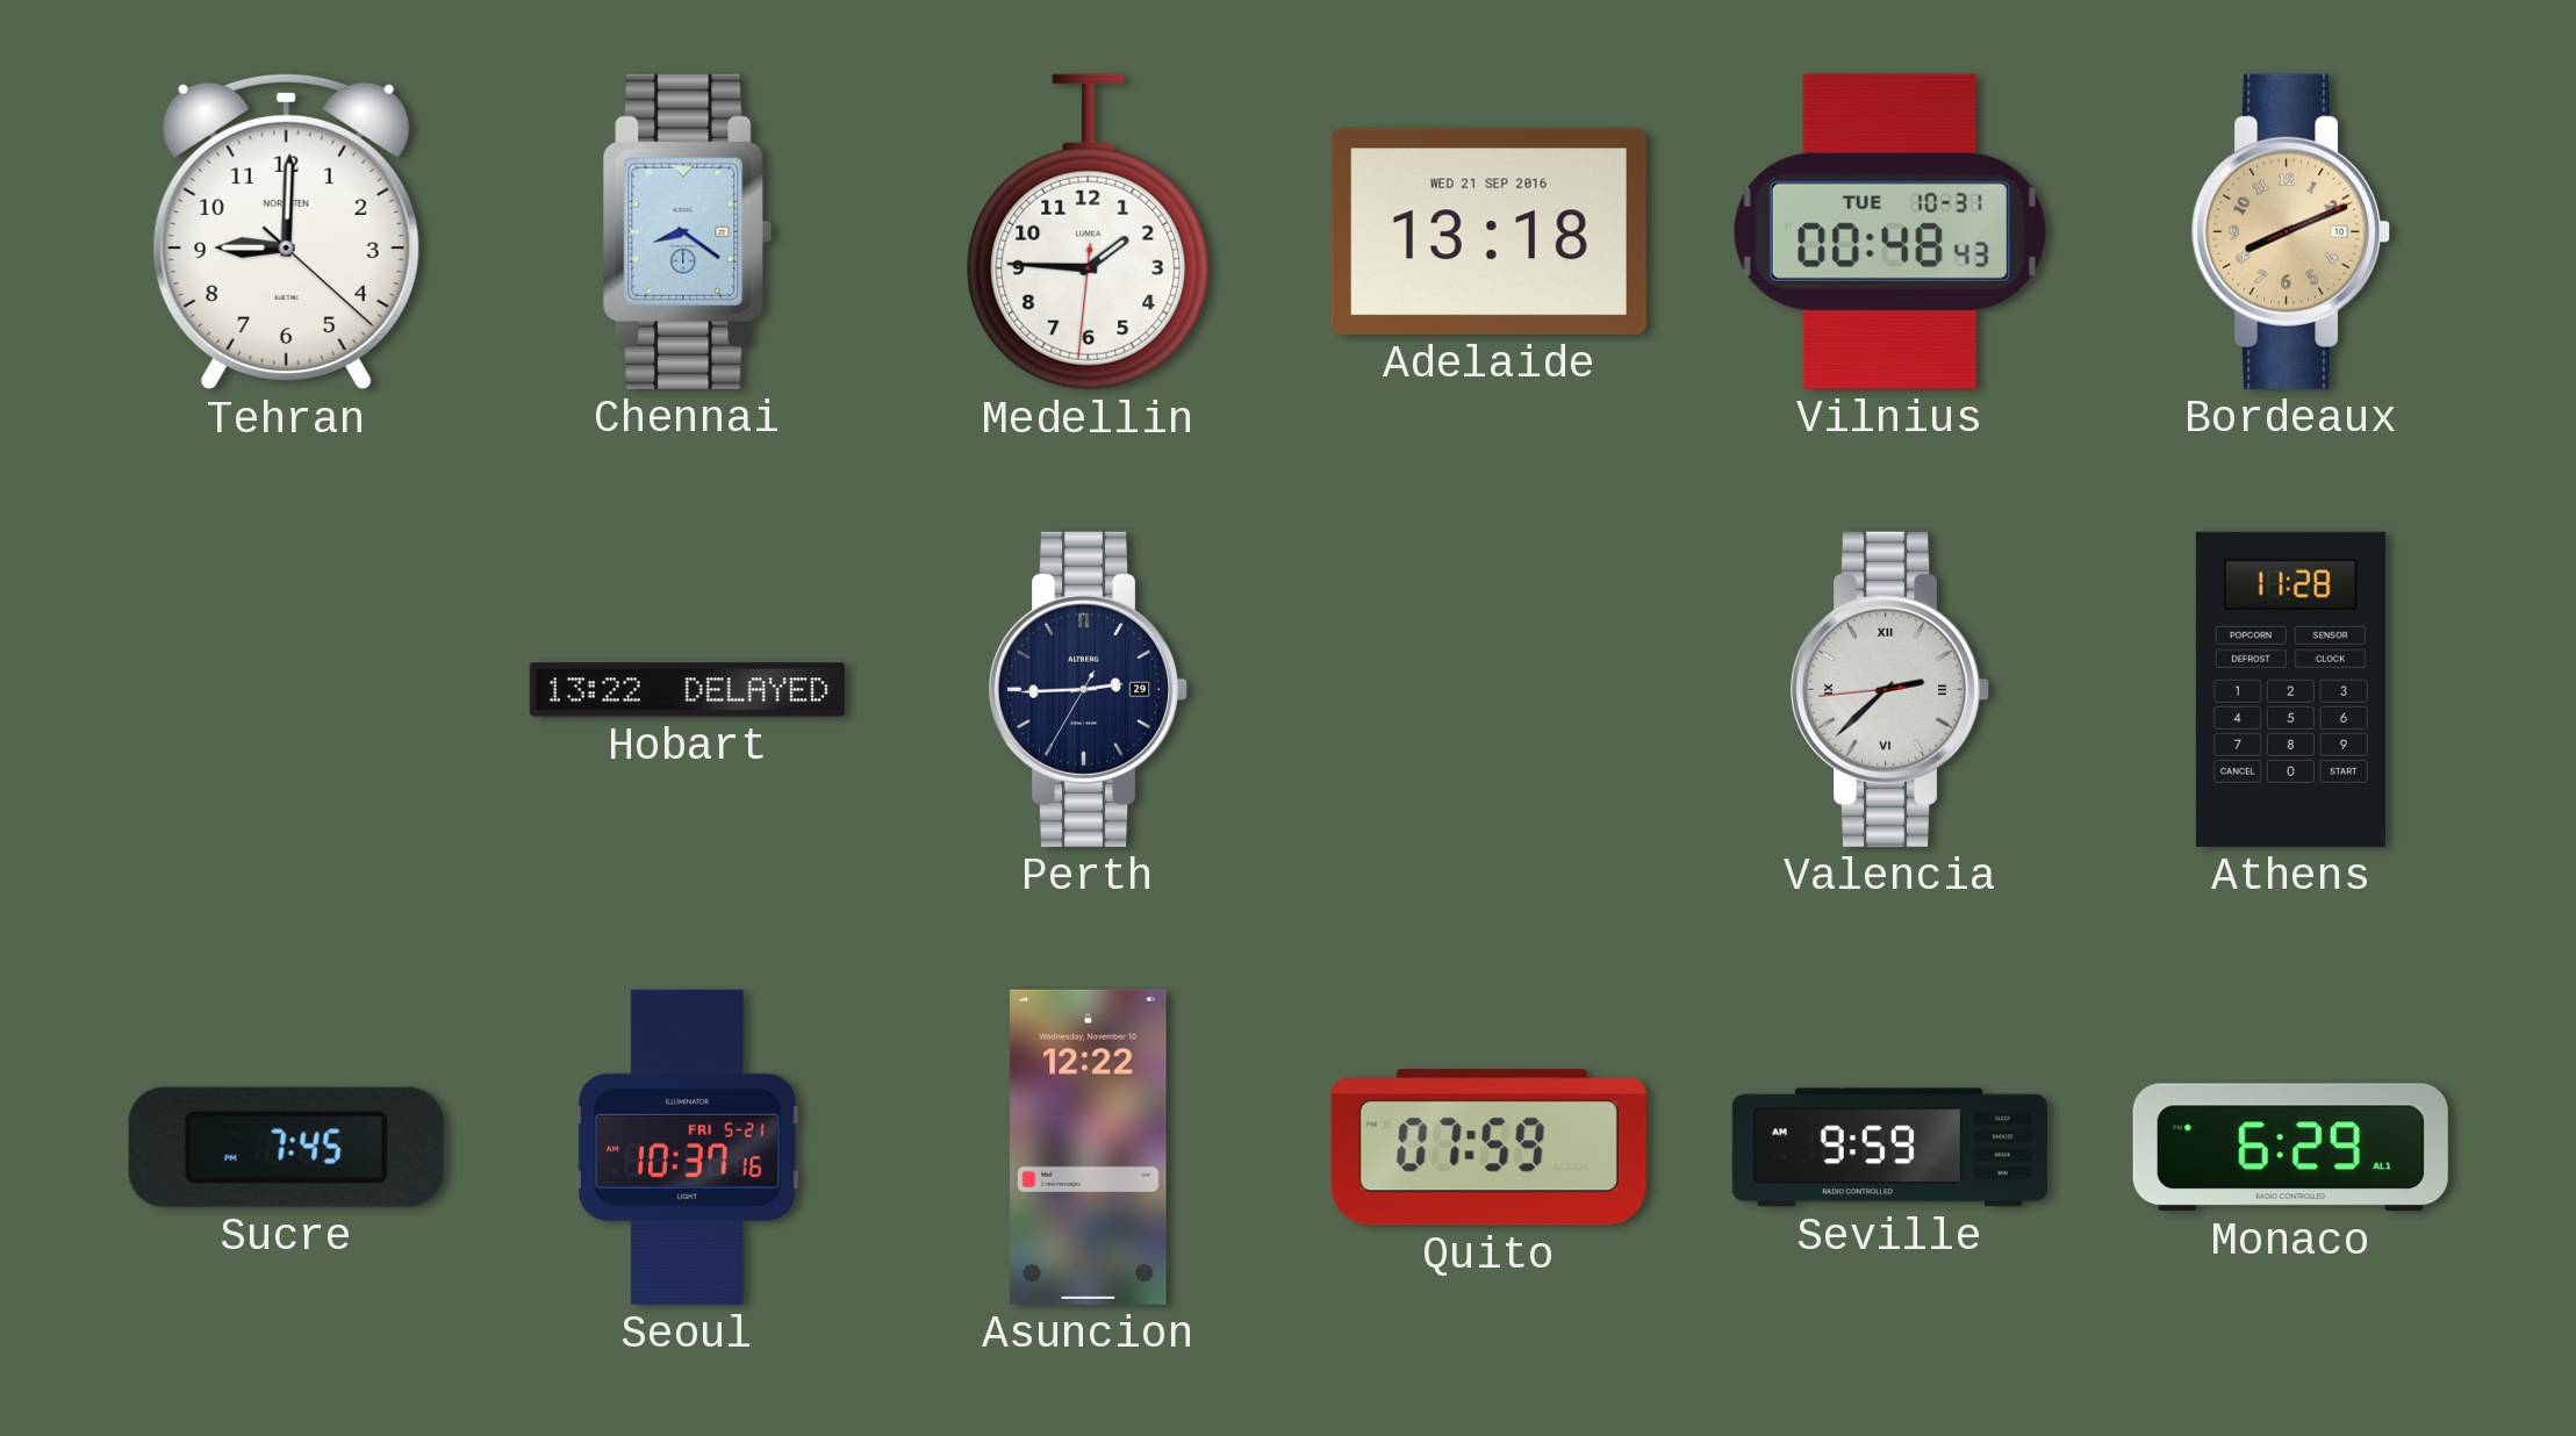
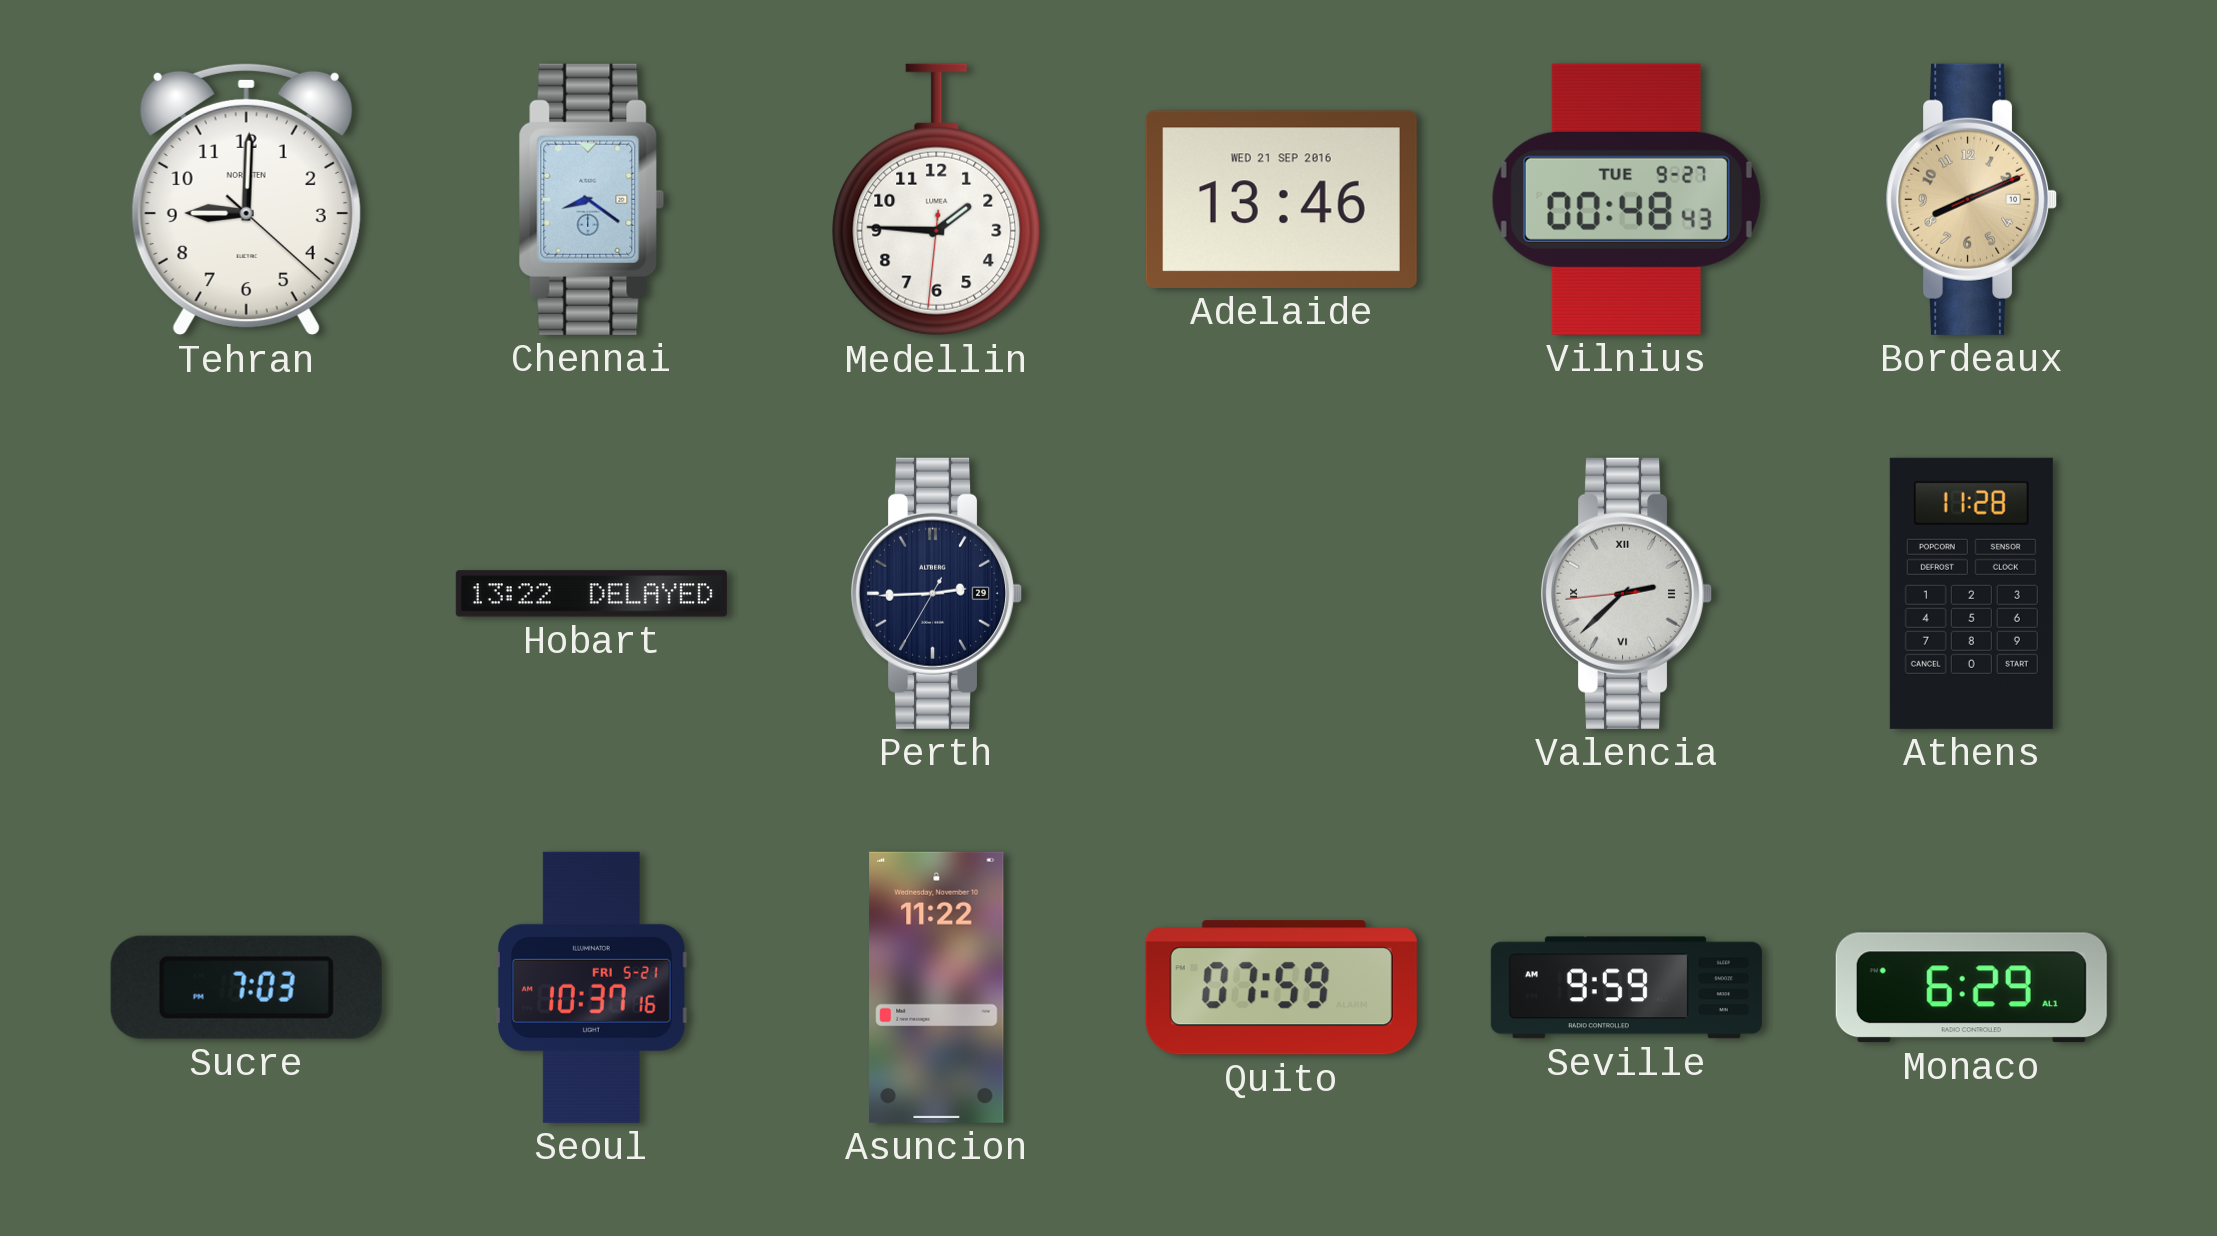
Adelaide: 13:18 -> 13:46
Vilnius date: TUE 10-31 -> TUE 9-27
Sucre: 7:45 -> 7:03
Asuncion: 12:22 -> 11:22
